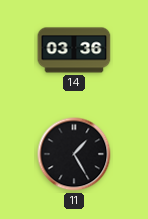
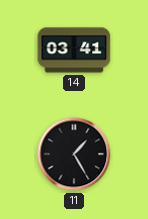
14: 03:36 -> 03:41
